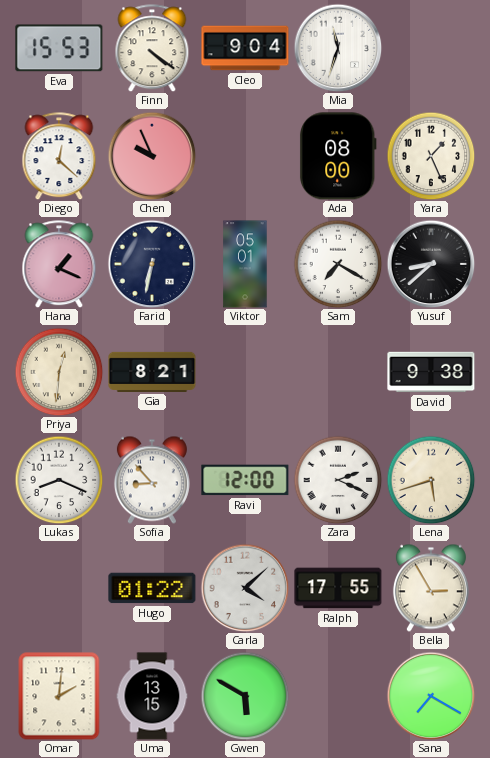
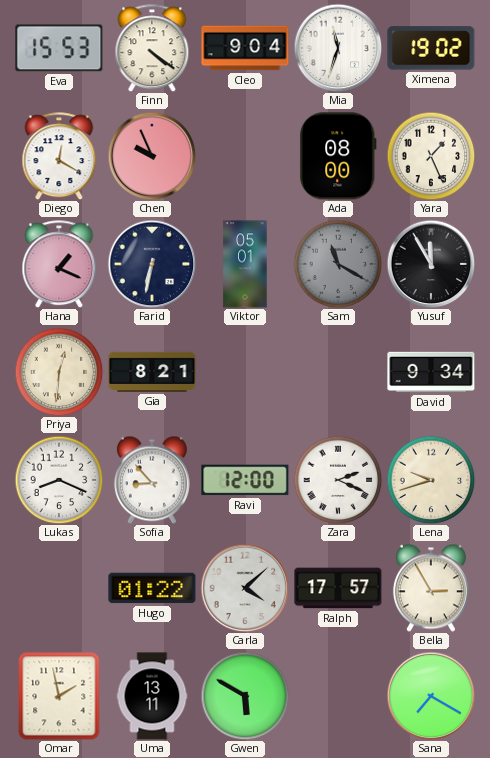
Ximena: none -> 19:02
Diego: 12:22 -> 12:20
Sam: 7:20 -> 11:20
Sam dial: white -> grey
Yusuf: 8:38 -> 11:55
David: 9:38 -> 9:34
Lena: 5:42 -> 9:42
Ralph: 17:55 -> 17:57
Omar: 2:01 -> 1:58
Uma: 13:15 -> 13:11
